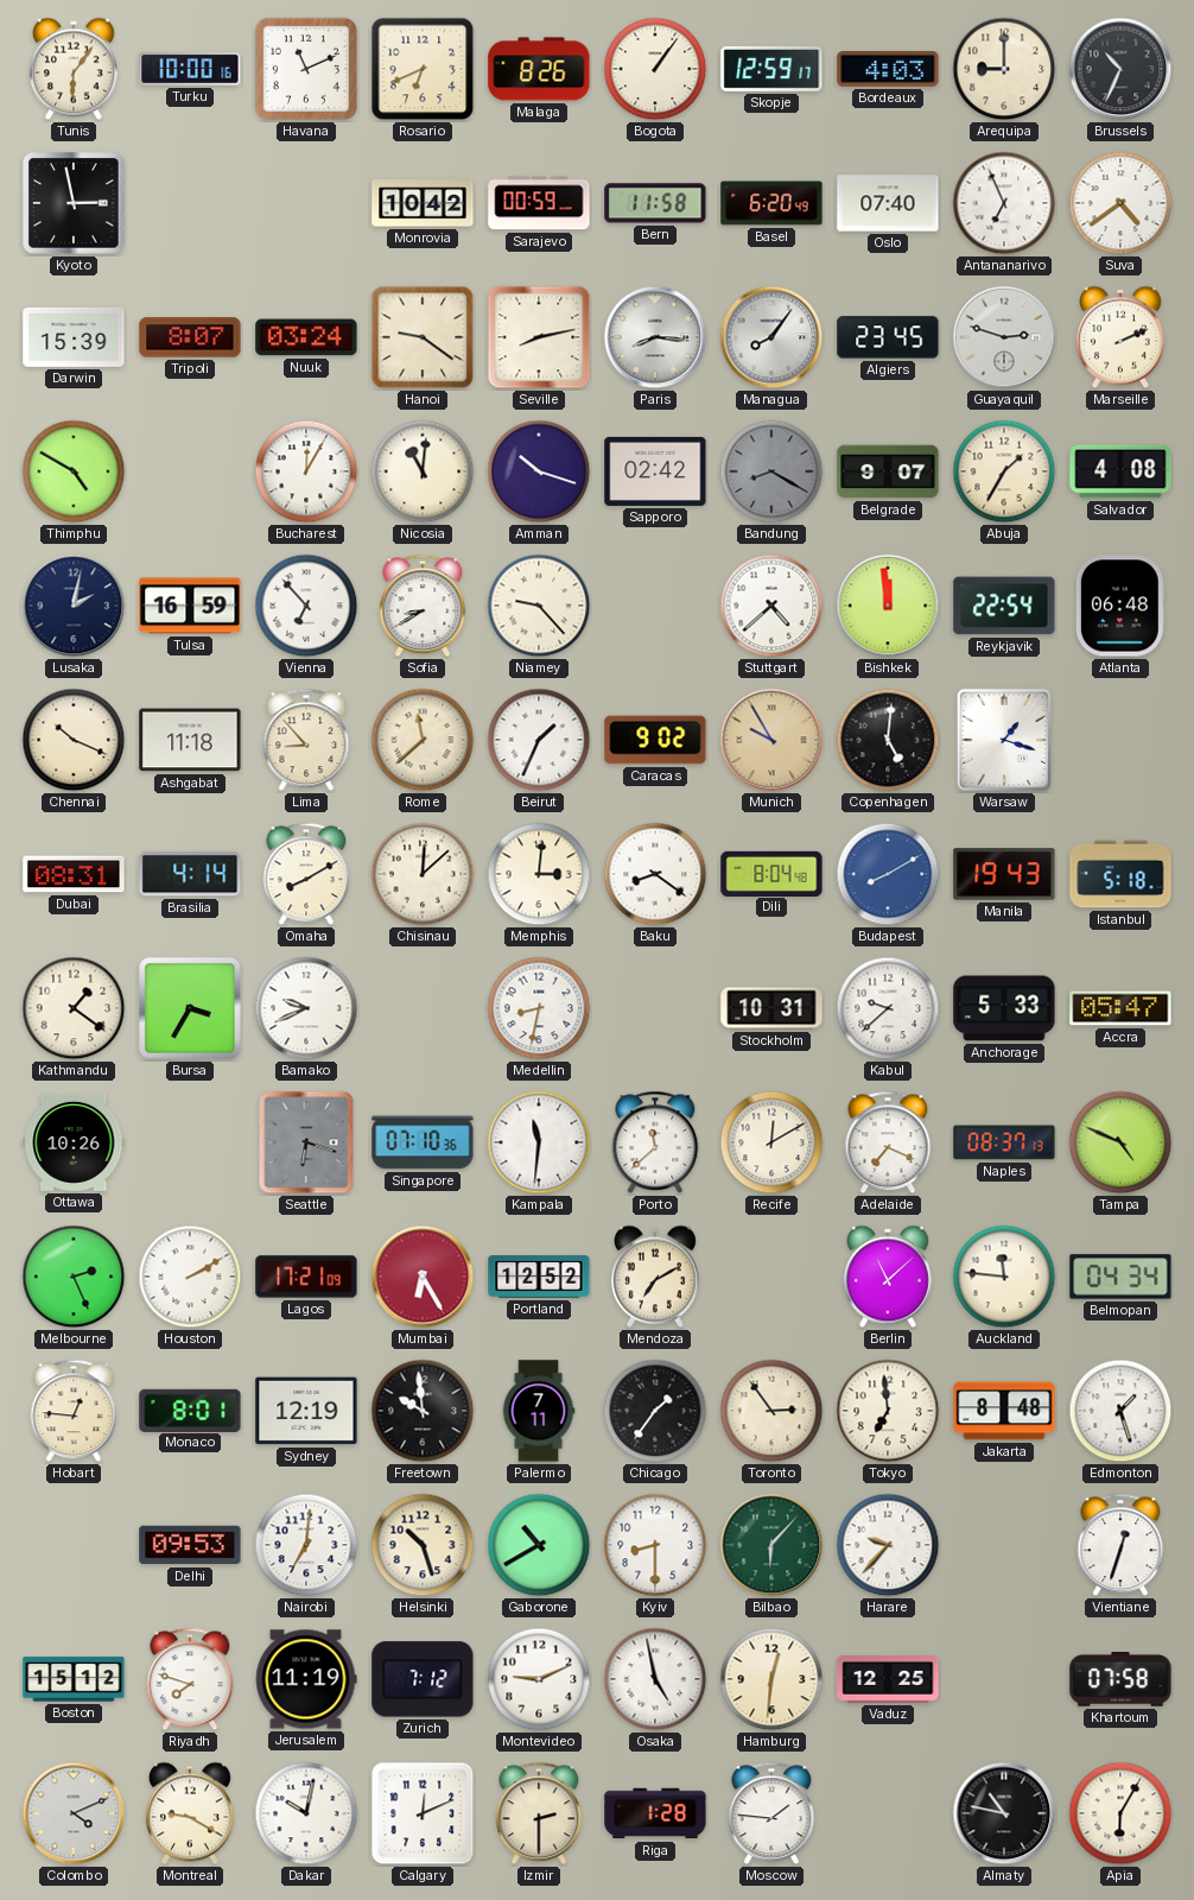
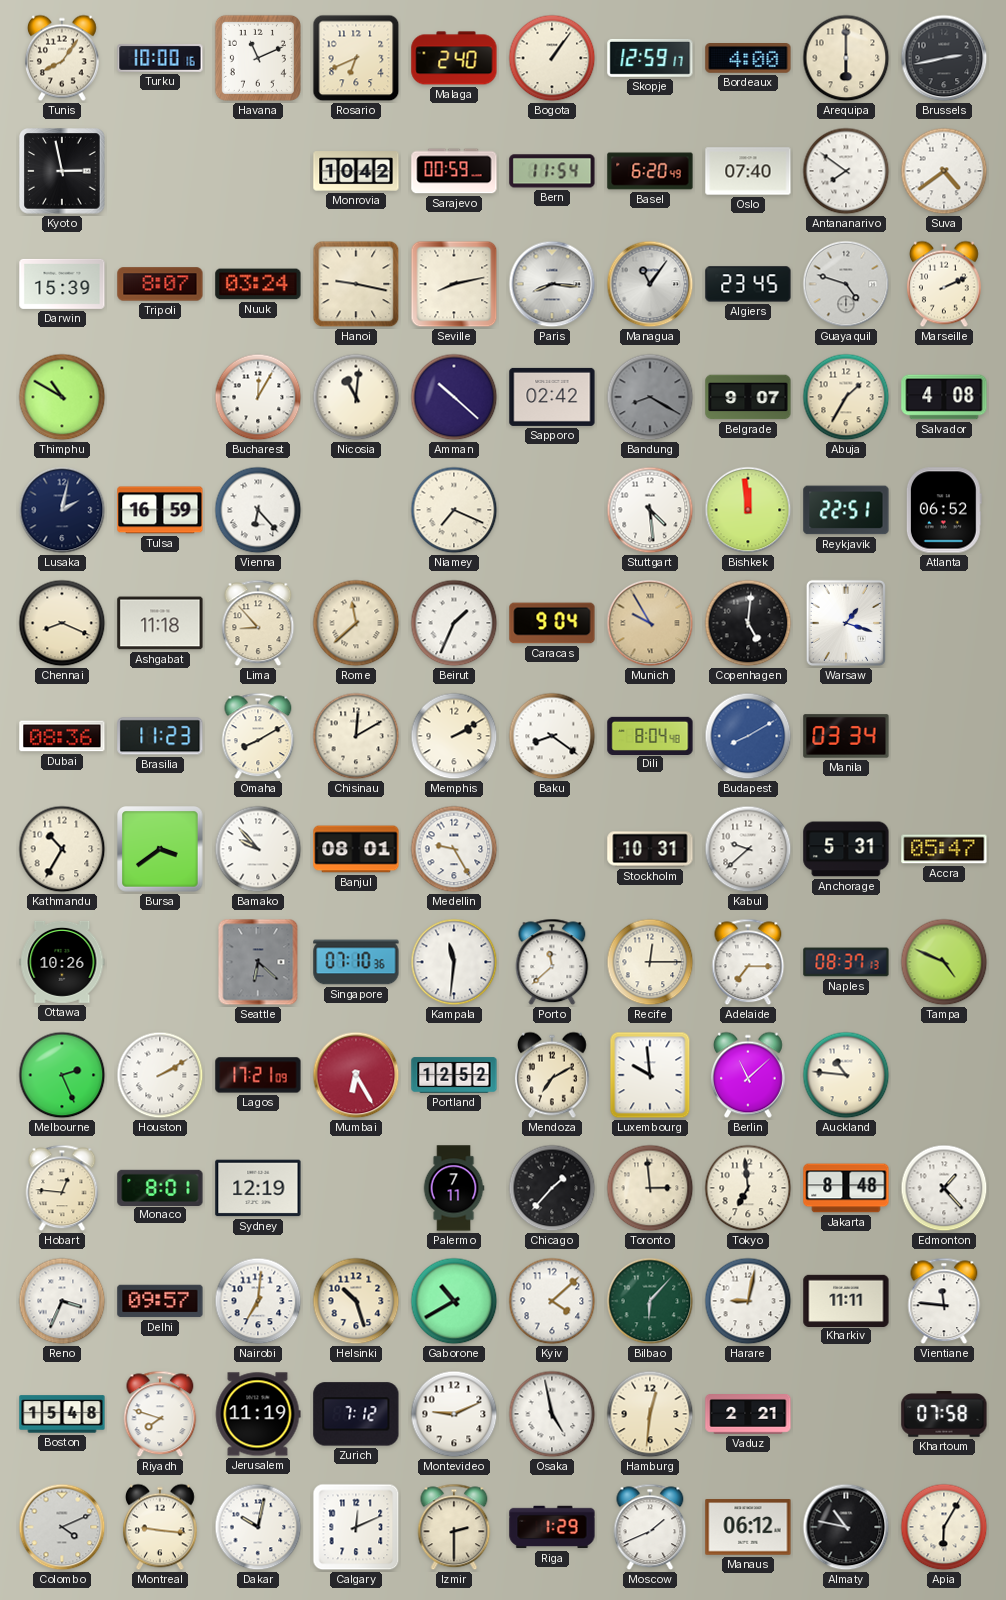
Tunis: 6:06 -> 8:06
Malaga: 8:26 -> 2:40
Bordeaux: 4:03 -> 4:00
Arequipa: 9:00 -> 6:00
Brussels: 10:34 -> 2:43
Bern: 11:58 -> 11:54
Antananarivo: 6:56 -> 7:51
Hanoi: 9:21 -> 9:17
Managua: 8:06 -> 11:06
Guayaquil: 2:48 -> 4:48
Thimphu: 4:50 -> 10:50
Amman: 10:18 -> 10:22
Vienna: 6:53 -> 6:23
Sofia: 8:40 -> none
Niamey: 9:23 -> 7:19
Stuttgart: 4:38 -> 4:29
Reykjavik: 22:54 -> 22:51
Atlanta: 06:48 -> 06:52
Chennai: 10:19 -> 8:19
Caracas: 9:02 -> 9:04
Dubai: 08:31 -> 08:36
Brasilia: 4:14 -> 11:23
Chisinau: 12:08 -> 12:10
Memphis: 3:01 -> 2:10
Manila: 19:43 -> 03:34
Istanbul: 5:18 -> none
Kathmandu: 1:21 -> 10:35
Bursa: 3:35 -> 3:39
Bamako: 9:41 -> 9:53
Banjul: none -> 08:01
Medellin: 8:32 -> 9:25
Anchorage: 5:33 -> 5:31
Seattle: 6:18 -> 6:22
Recife: 12:10 -> 12:15
Adelaide: 7:19 -> 7:15
Luxembourg: none -> 9:59
Auckland: 11:46 -> 10:46
Belmopan: 04:34 -> none
Freetown: 9:59 -> none
Chicago: 1:36 -> 1:37
Toronto: 2:54 -> 2:59
Edmonton: 1:27 -> 1:23
Reno: none -> 3:34
Delhi: 09:53 -> 09:57
Kyiv: 8:30 -> 4:08
Harare: 9:37 -> 9:02
Kharkiv: none -> 11:11
Vientiane: 12:33 -> 11:46
Boston: 15:12 -> 15:48
Vaduz: 12:25 -> 2:21
Montreal: 9:20 -> 9:16
Riga: 1:28 -> 1:29
Moscow: 1:46 -> 1:41
Manaus: none -> 06:12
